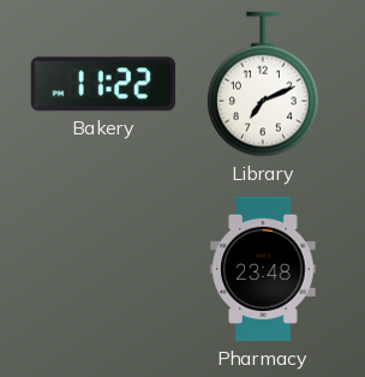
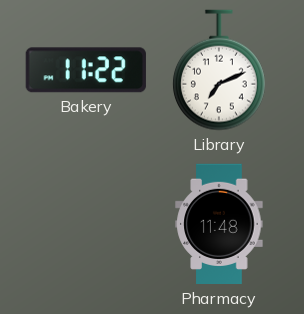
Pharmacy: 23:48 -> 11:48
